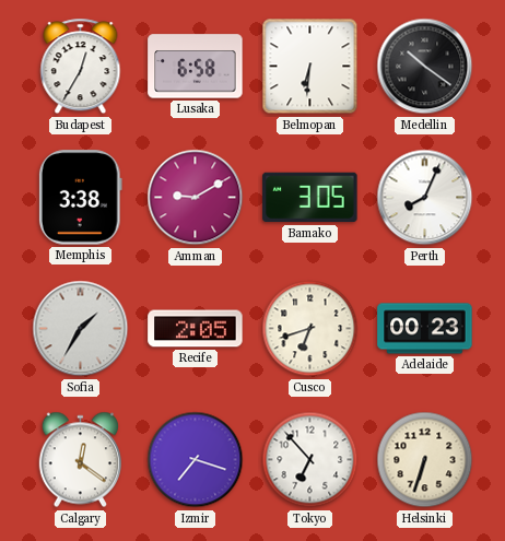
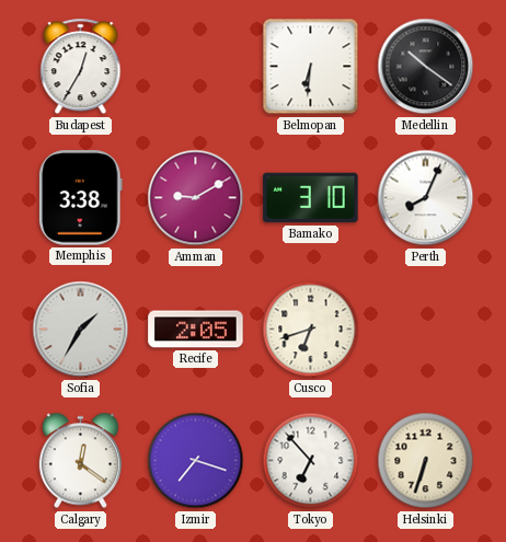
Lusaka: 6:58 -> none
Bamako: 3:05 -> 3:10
Adelaide: 00:23 -> none
